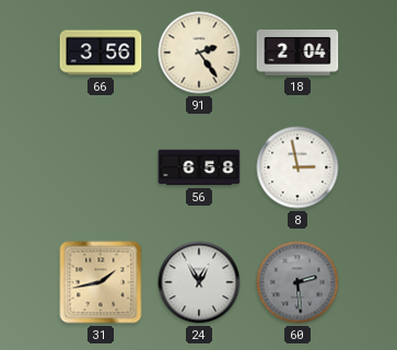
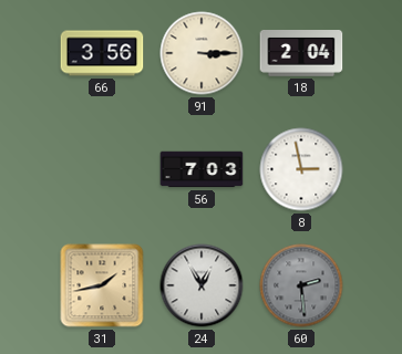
91: 2:24 -> 3:15
56: 6:58 -> 7:03
